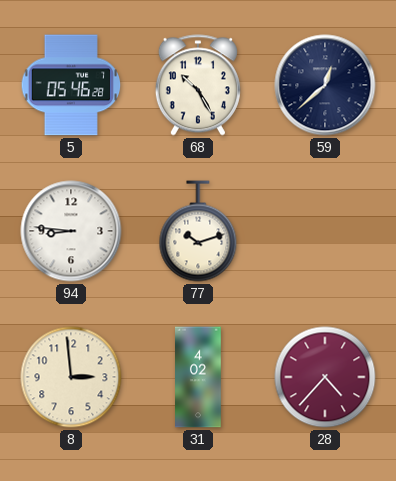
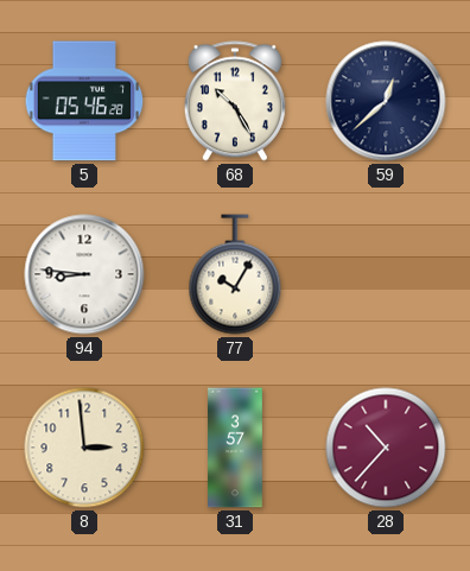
77: 10:12 -> 10:05
31: 4:02 -> 3:57
28: 4:37 -> 10:37
